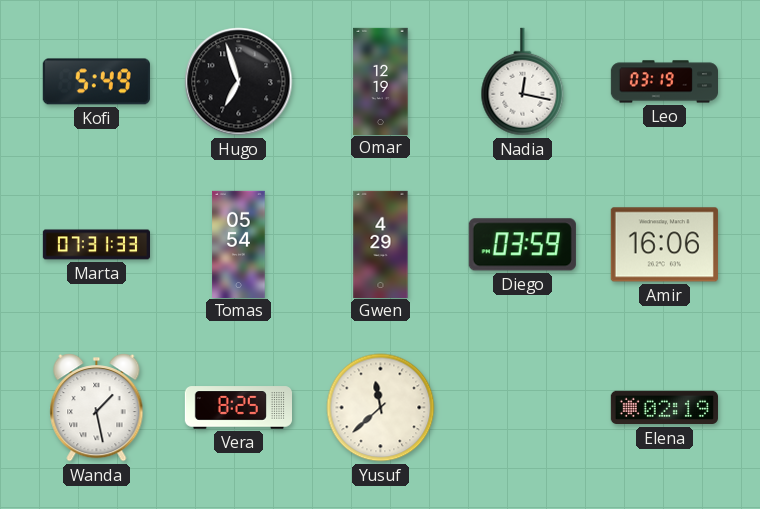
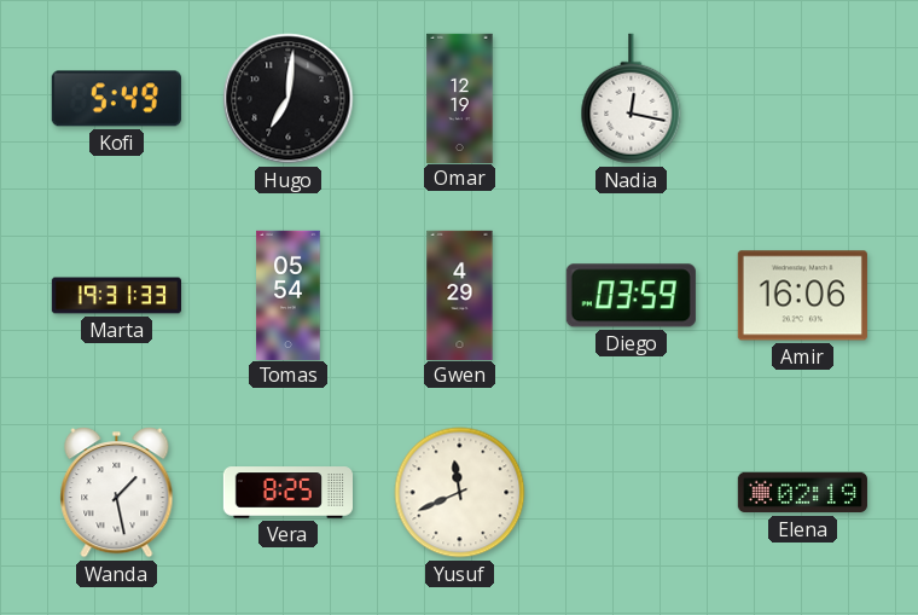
Hugo: 6:57 -> 7:01
Leo: 03:19 -> none
Marta: 07:31 -> 19:31
Yusuf: 11:38 -> 11:41
